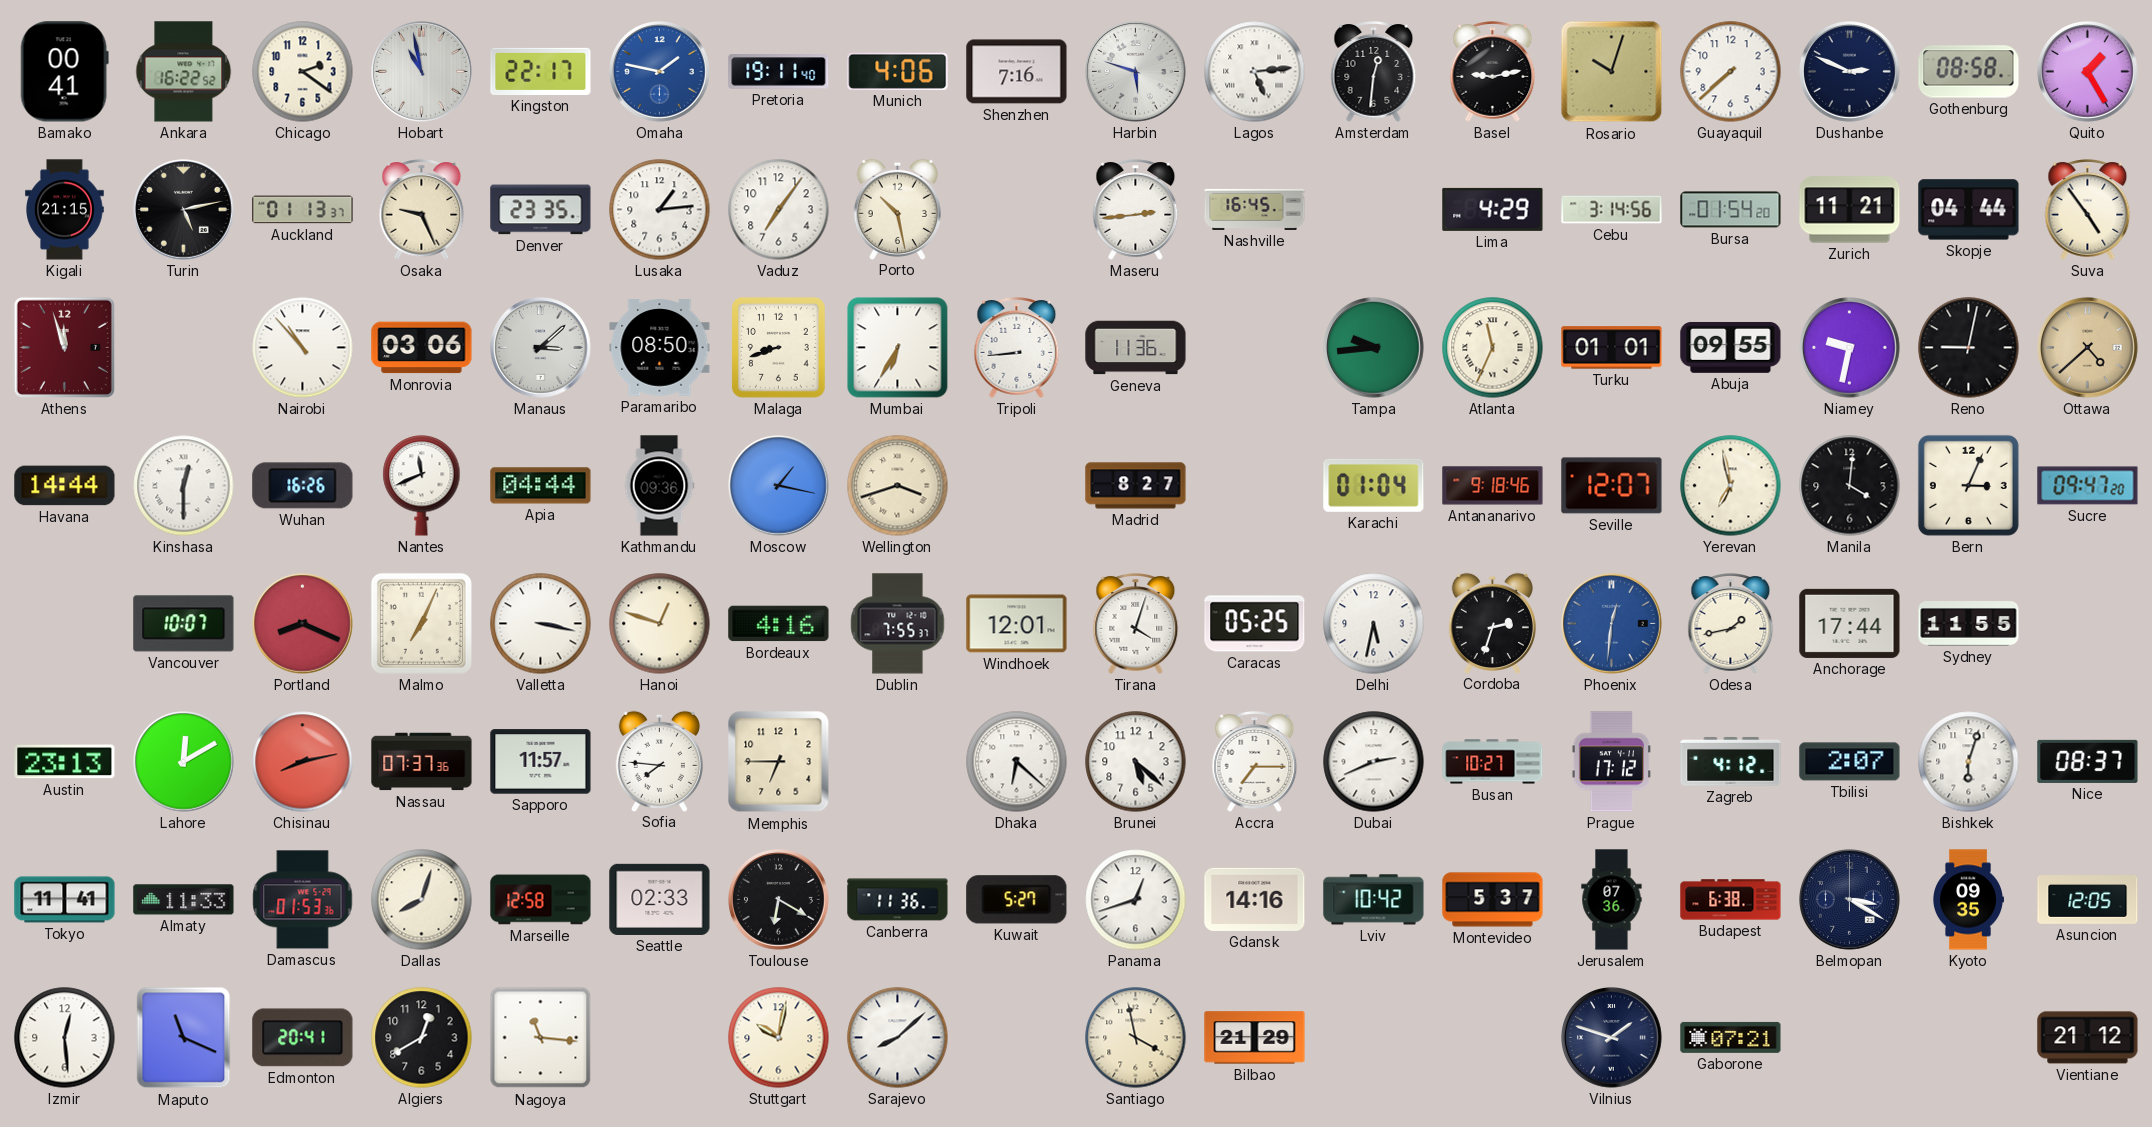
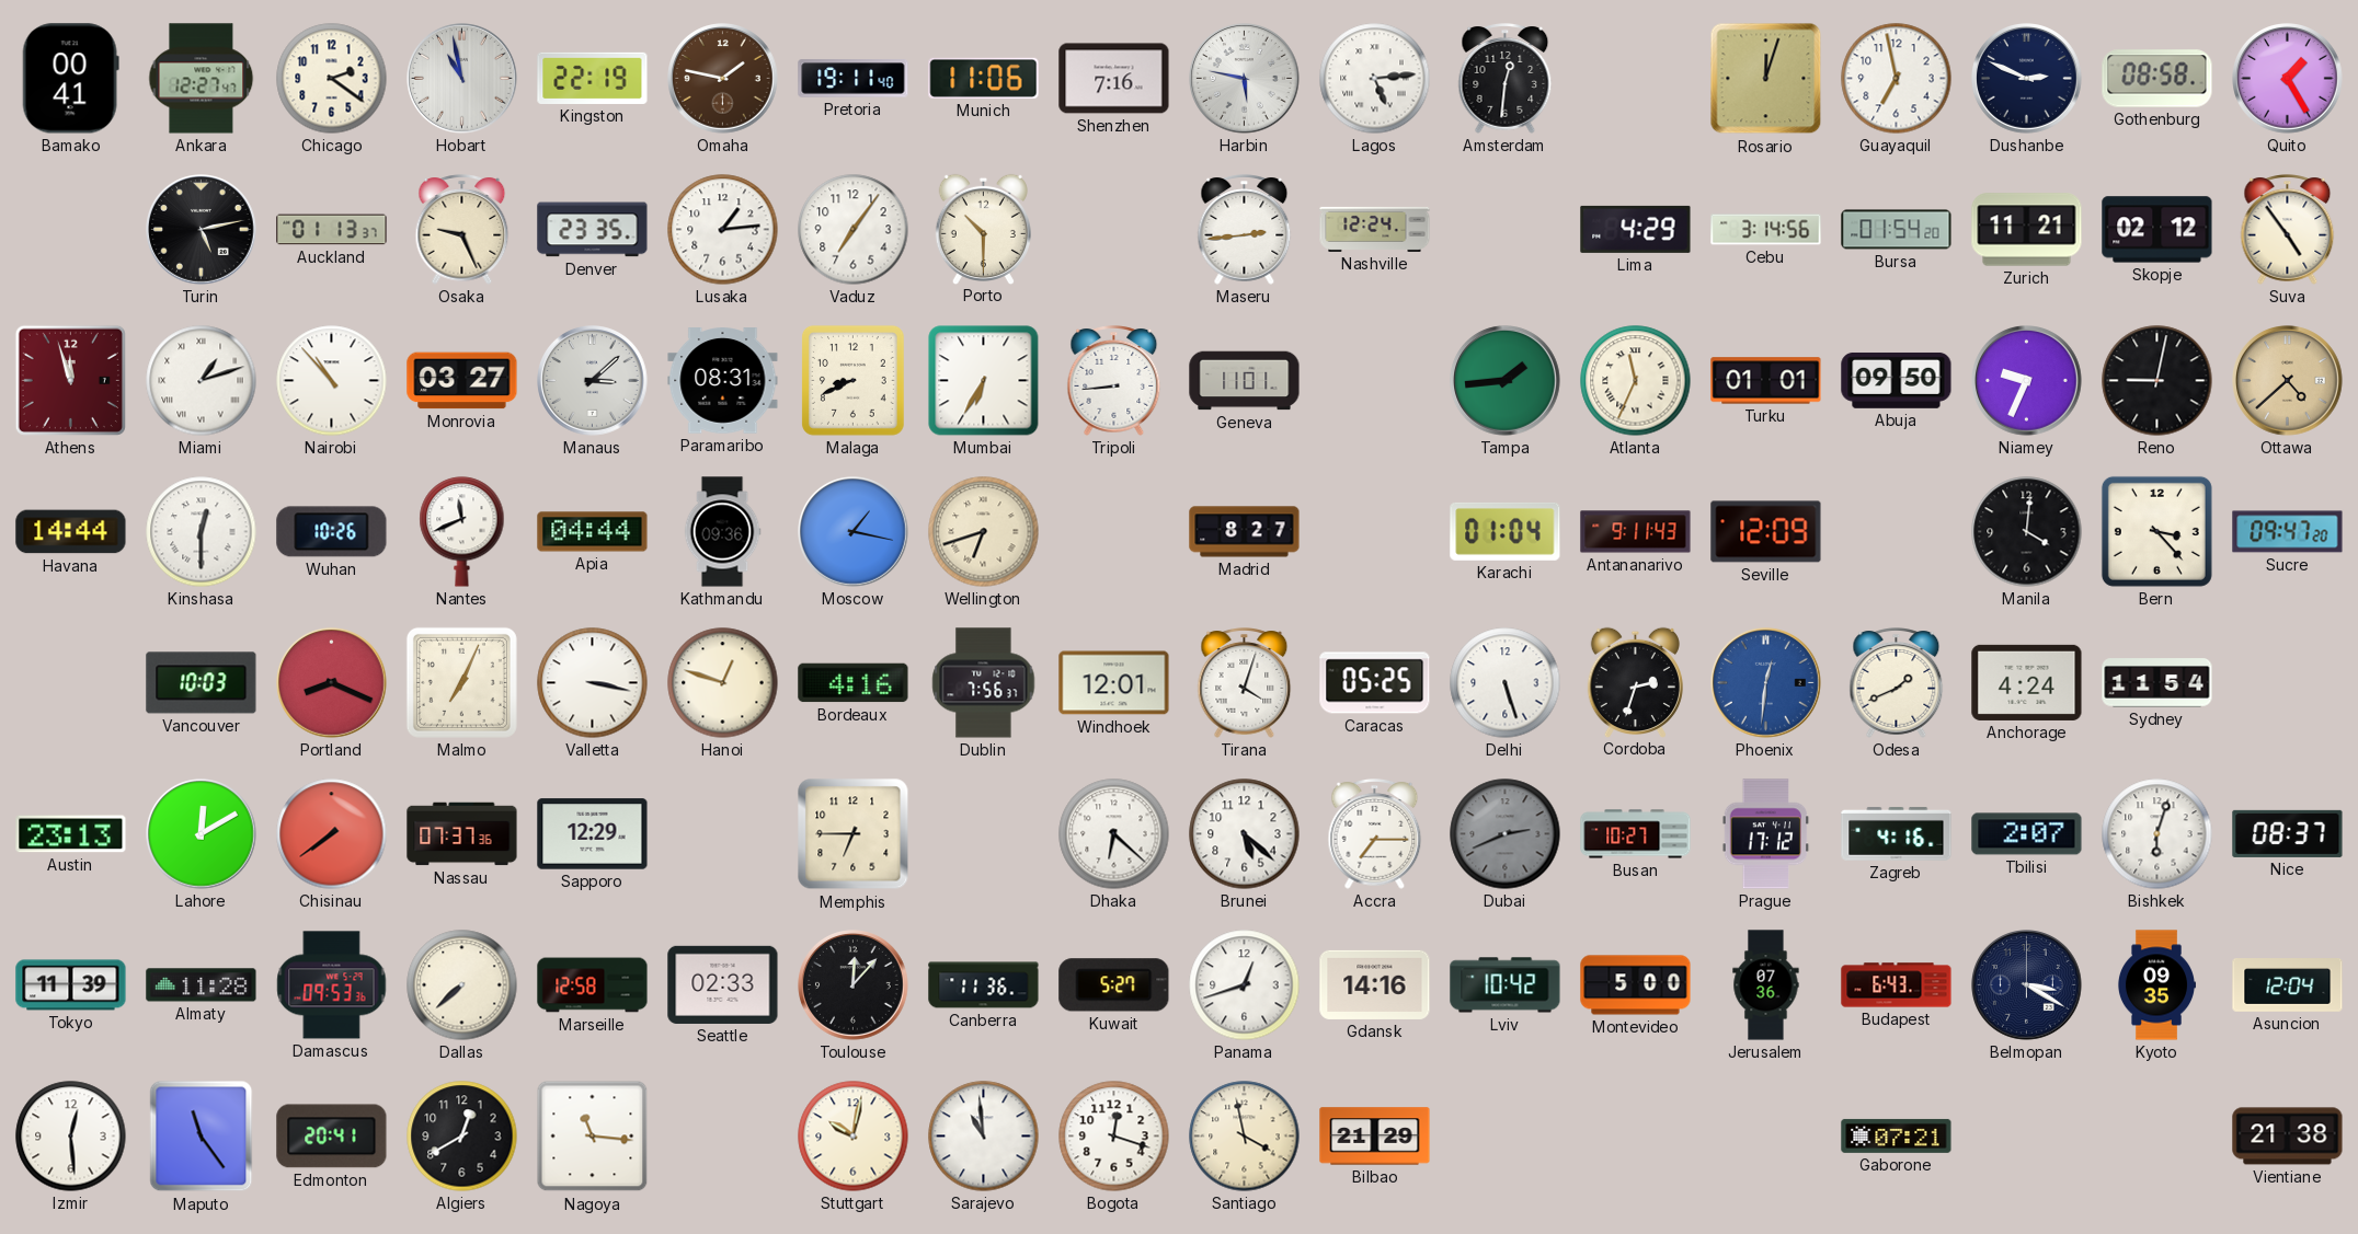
Ankara: 16:22 -> 12:27
Kingston: 22:17 -> 22:19
Omaha dial: blue -> brown
Munich: 4:06 -> 11:06
Harbin: 5:48 -> 5:47
Basel: 9:13 -> none
Rosario: 10:03 -> 12:03
Guayaquil: 7:38 -> 6:58
Kigali: 21:15 -> none
Porto: 10:28 -> 10:30
Nashville: 16:45 -> 12:24
Skopje: 04:44 -> 02:12
Miami: none -> 1:12
Monrovia: 03:06 -> 03:27
Paramaribo: 08:50 -> 08:31
Malaga: 8:42 -> 8:41
Geneva: 11:36 -> 11:01
Tampa: 9:44 -> 1:44
Abuja: 09:55 -> 09:50
Niamey: 9:32 -> 9:34
Wuhan: 16:26 -> 10:26
Wellington: 3:42 -> 6:42
Antananarivo: 9:18 -> 9:11
Seville: 12:07 -> 12:09
Yerevan: 6:58 -> none
Bern: 3:04 -> 3:23
Vancouver: 10:07 -> 10:03
Dublin: 7:55 -> 7:56
Delhi: 5:32 -> 5:27
Odesa: 1:43 -> 1:41
Anchorage: 17:44 -> 4:24
Sydney: 11:55 -> 11:54
Chisinau: 8:13 -> 7:39
Sapporo: 11:57 -> 12:29
Sofia: 7:46 -> none
Dubai dial: white -> grey
Zagreb: 4:12 -> 4:16
Tokyo: 11:41 -> 11:39
Almaty: 11:33 -> 11:28
Damascus: 01:53 -> 09:53
Dallas: 8:03 -> 7:38
Toulouse: 6:20 -> 12:07
Montevideo: 5:37 -> 5:00
Budapest: 6:38 -> 6:43
Asuncion: 12:05 -> 12:04
Maputo: 11:19 -> 11:24
Sarajevo: 8:08 -> 10:59
Bogota: none -> 12:18
Vilnius: 1:48 -> none
Vientiane: 21:12 -> 21:38
